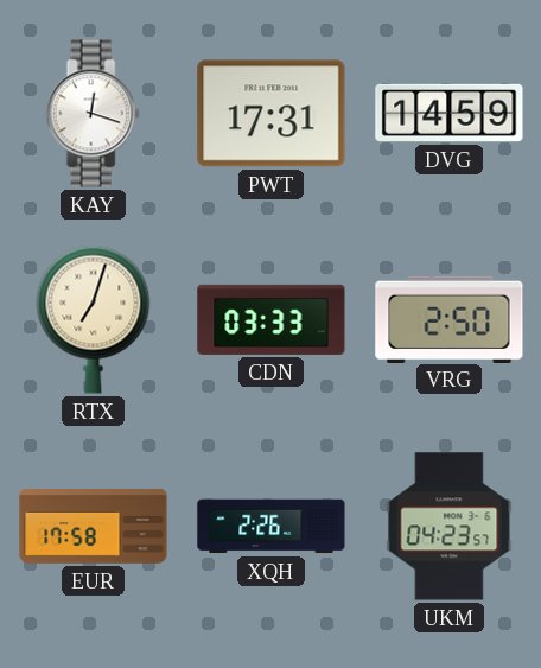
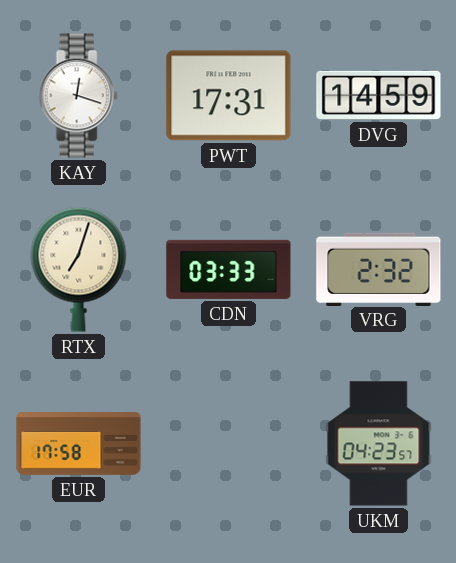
VRG: 2:50 -> 2:32
XQH: 2:26 -> none
